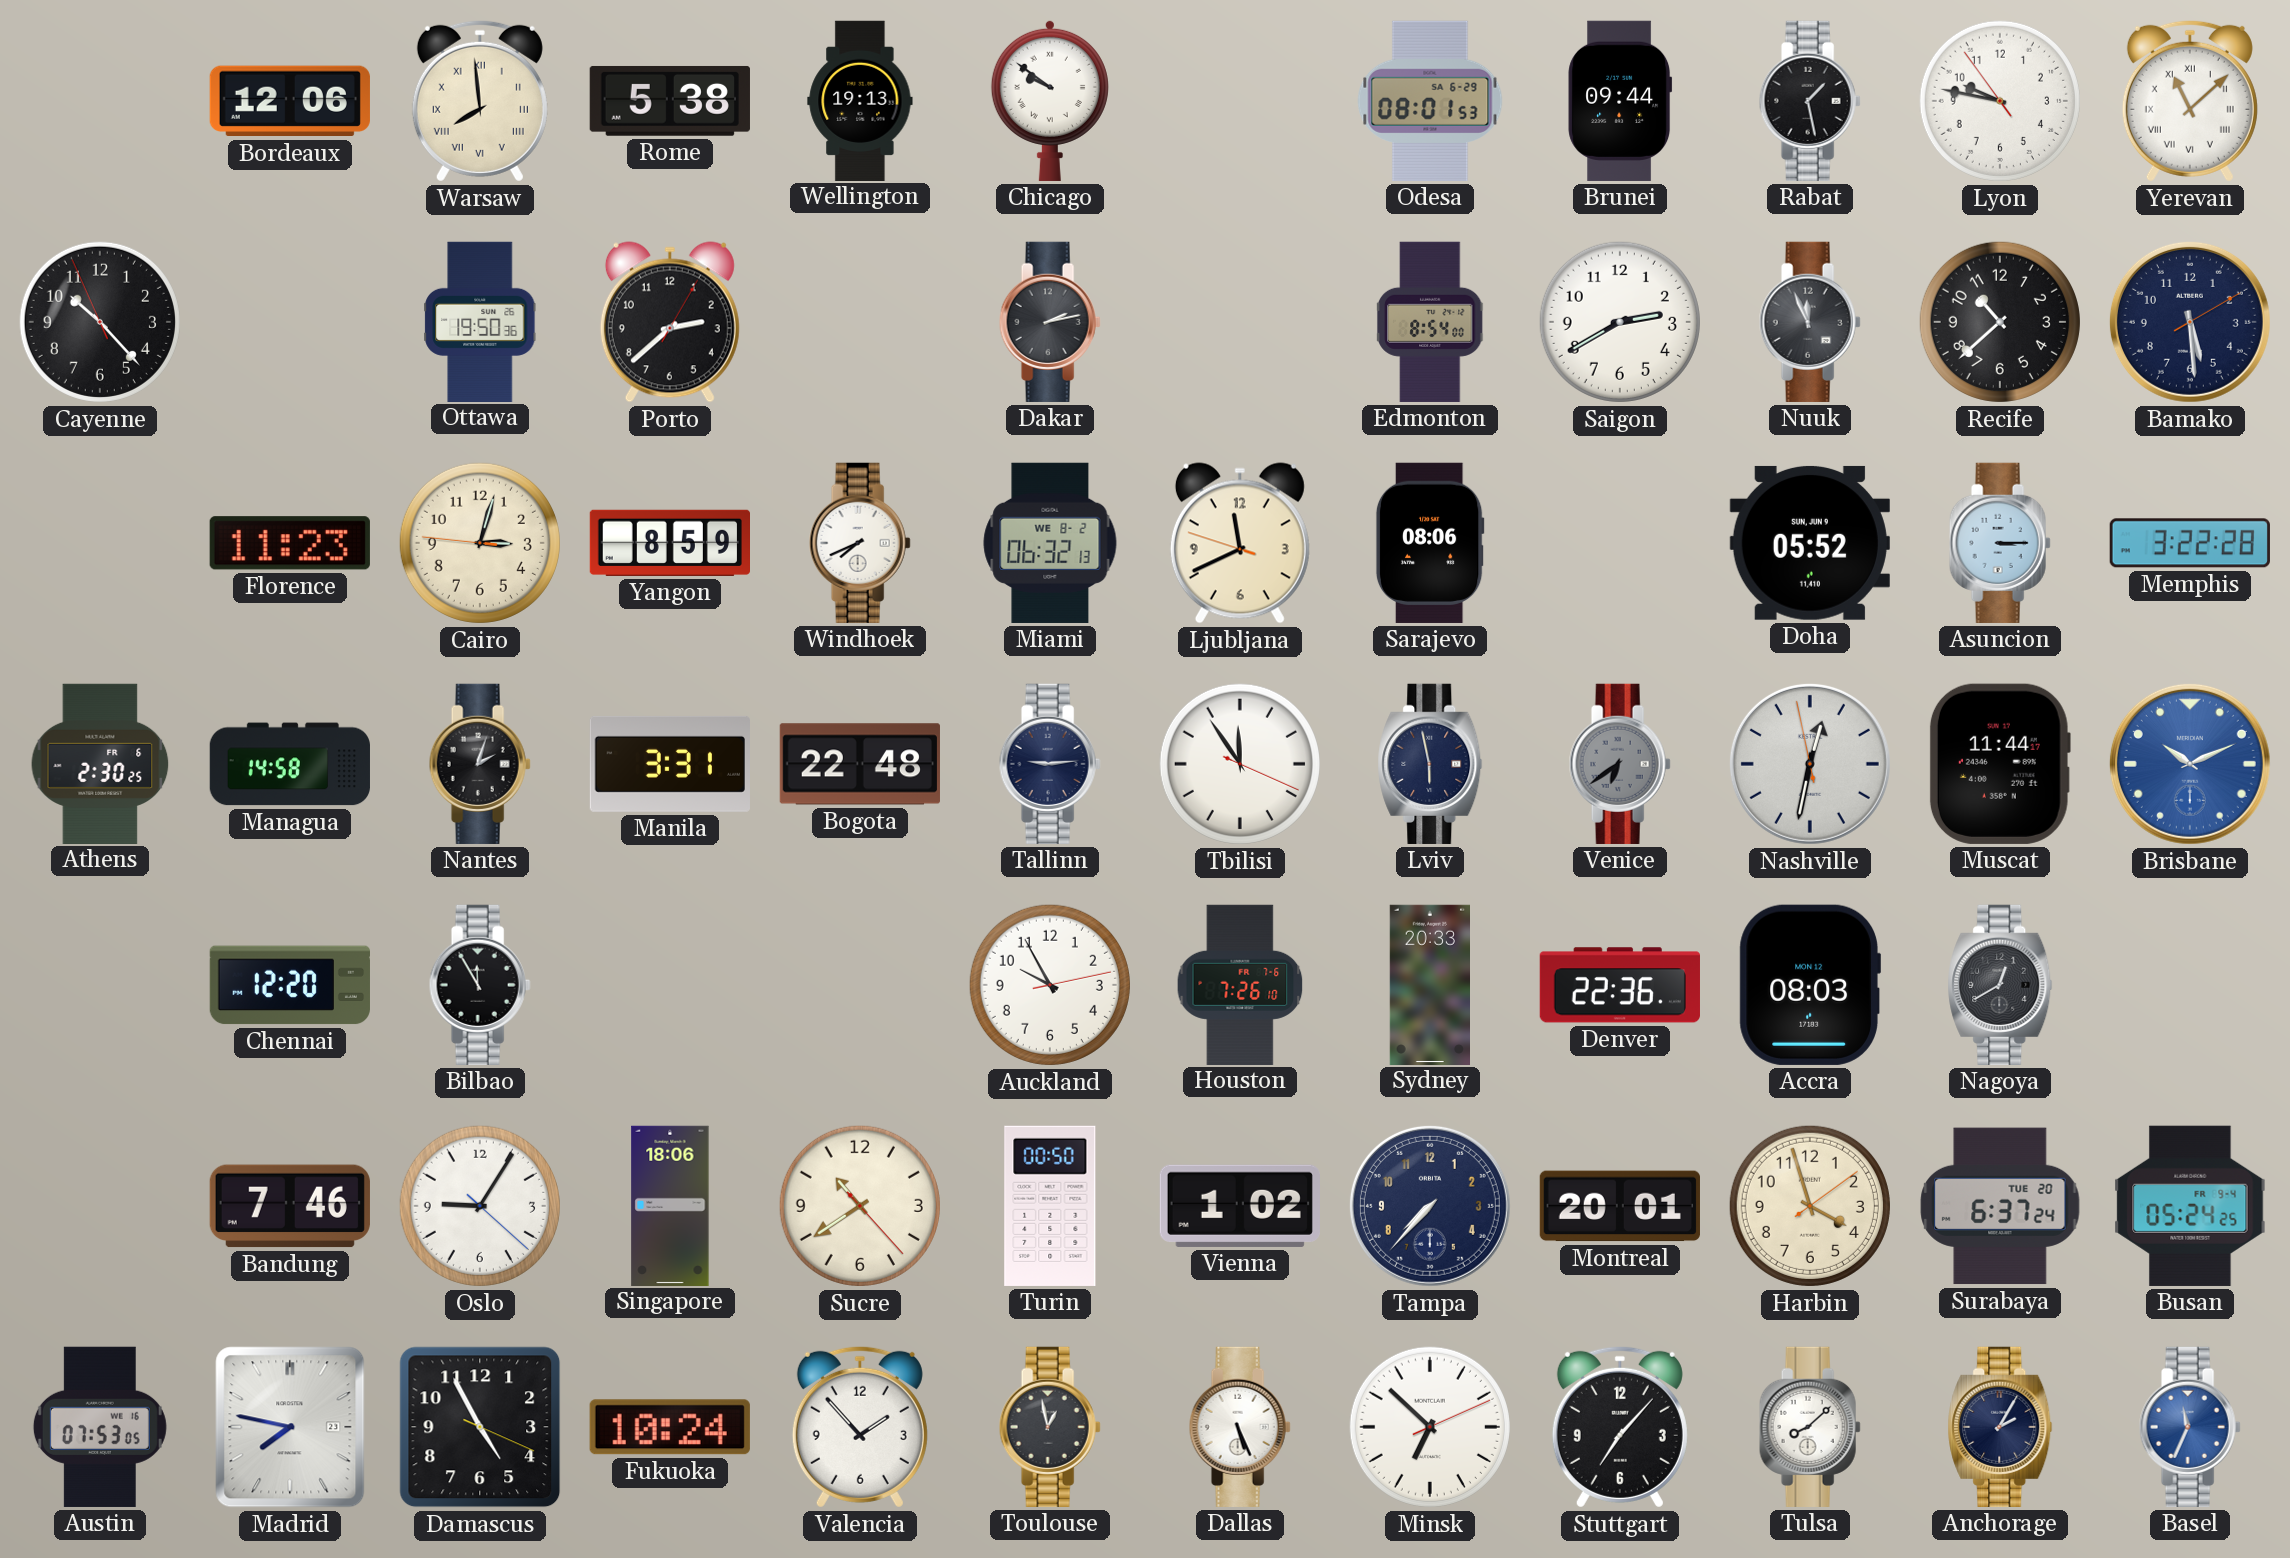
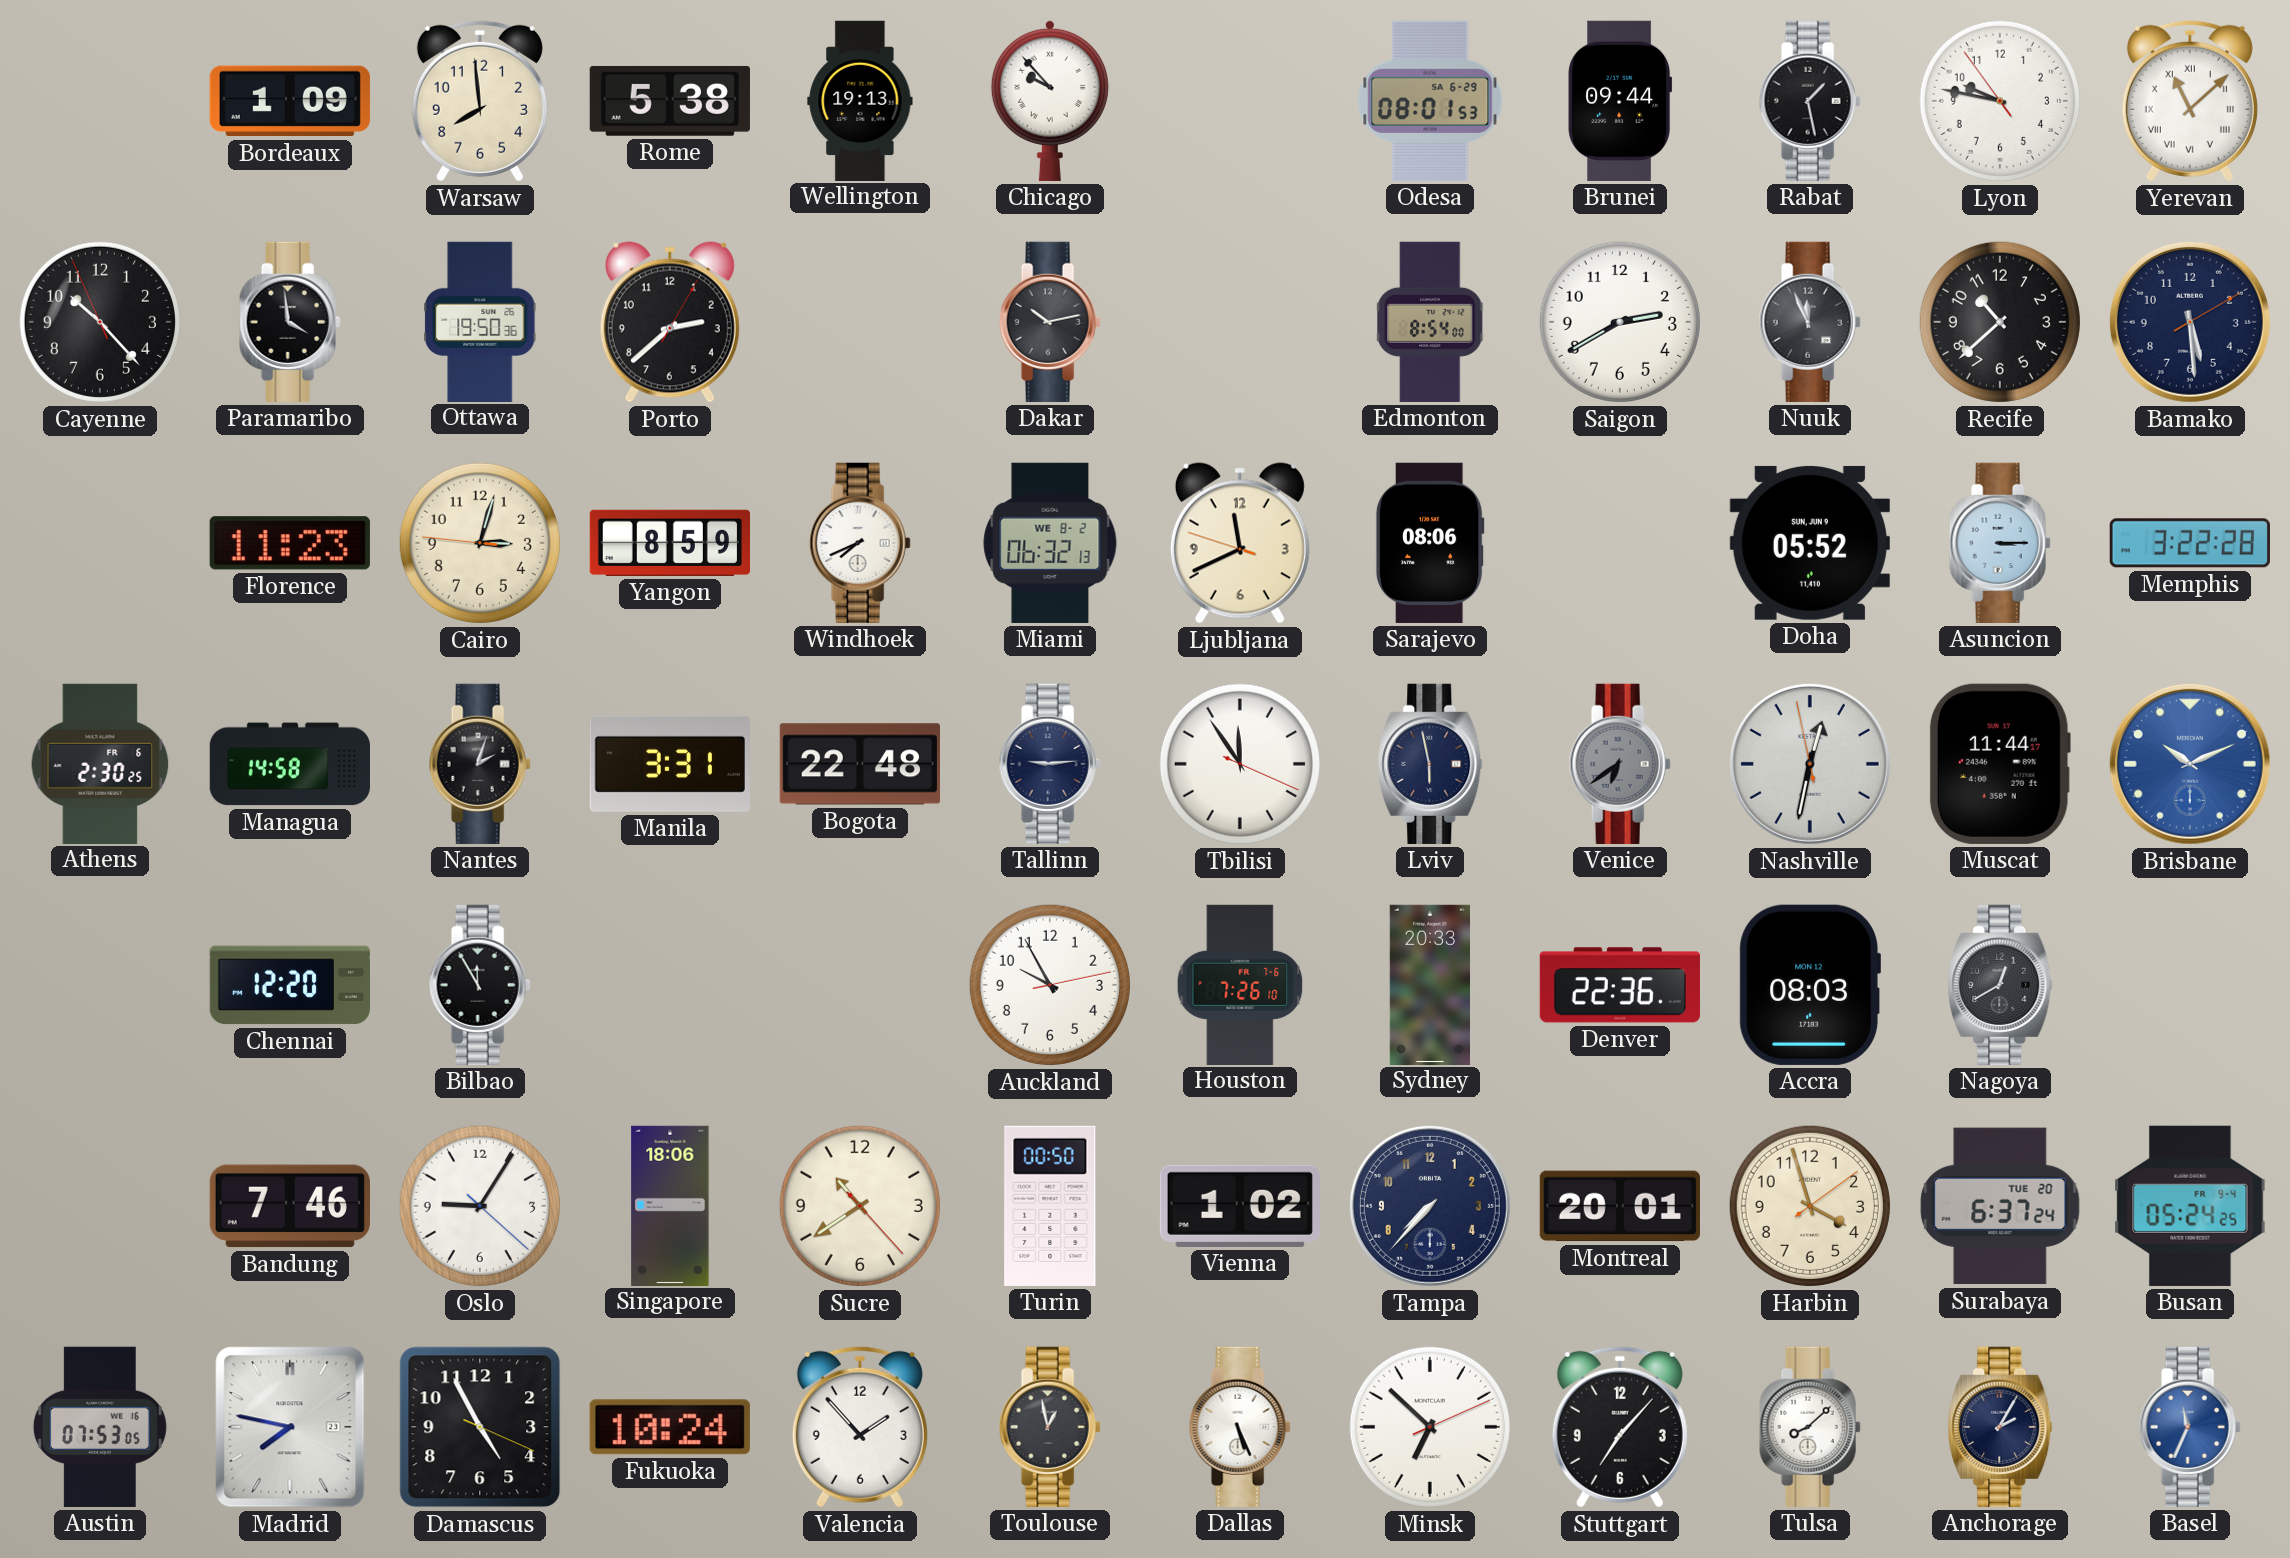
Bordeaux: 12:06 -> 1:09
Warsaw numerals: Roman -> Arabic
Chicago: 9:51 -> 9:53
Paramaribo: none -> 3:59
Dakar: 2:13 -> 10:13
